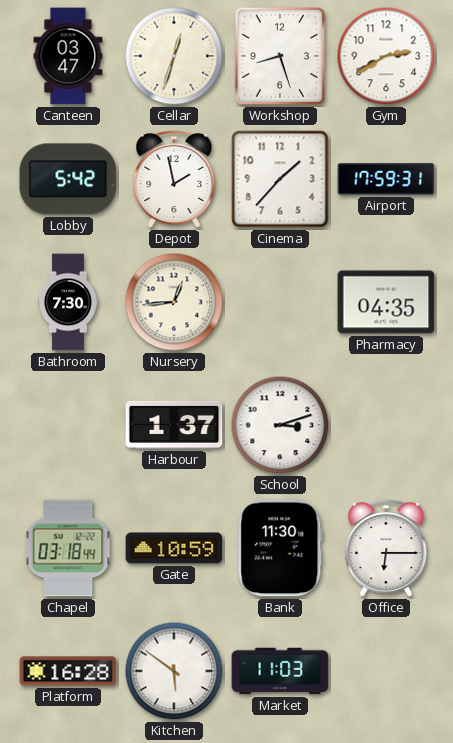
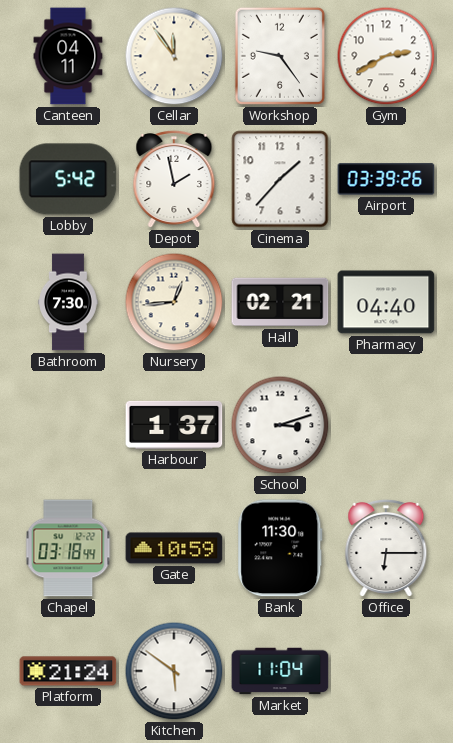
Canteen: 03:47 -> 04:11
Cellar: 12:33 -> 11:54
Workshop: 8:27 -> 9:24
Airport: 17:59 -> 03:39
Hall: none -> 02:21
Pharmacy: 04:35 -> 04:40
Platform: 16:28 -> 21:24
Market: 11:03 -> 11:04
